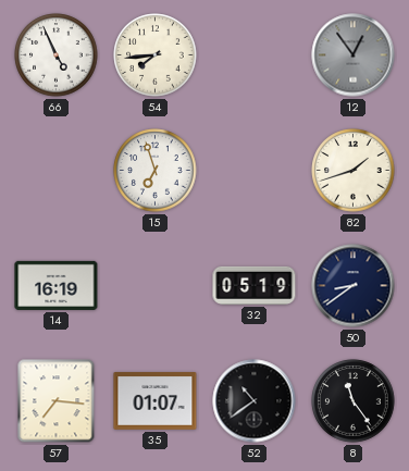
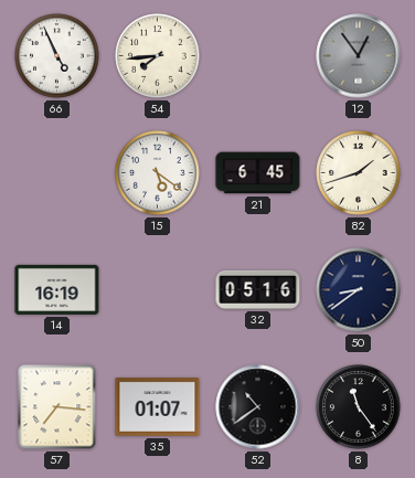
15: 6:57 -> 5:21
21: none -> 6:45
32: 05:19 -> 05:16
